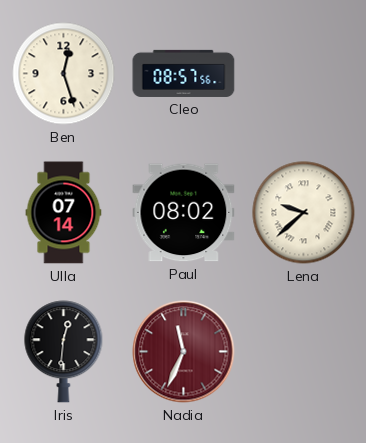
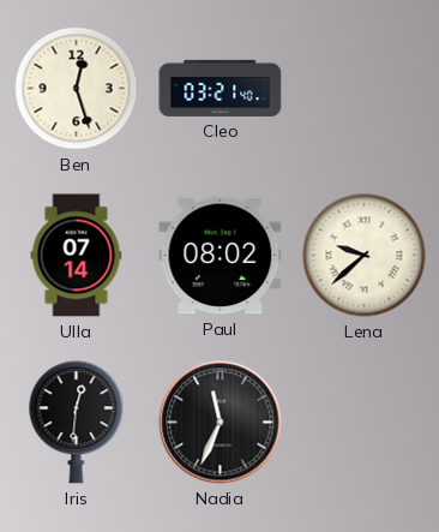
Cleo: 08:57 -> 03:21
Nadia dial: burgundy -> black
